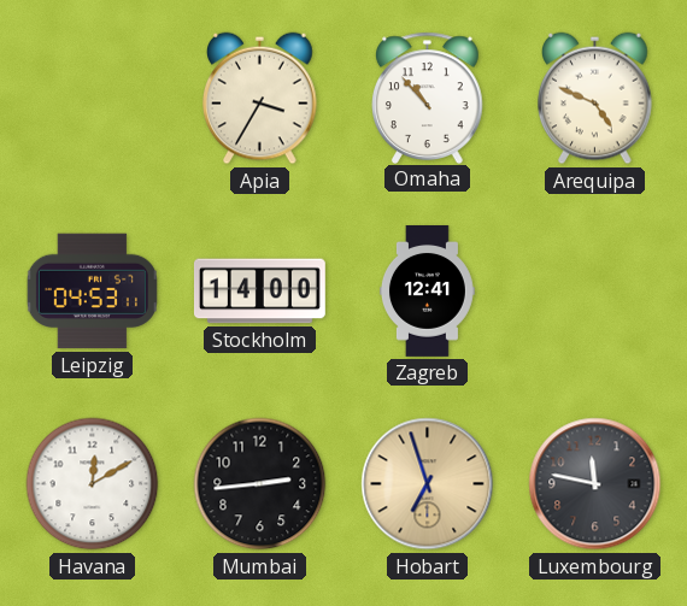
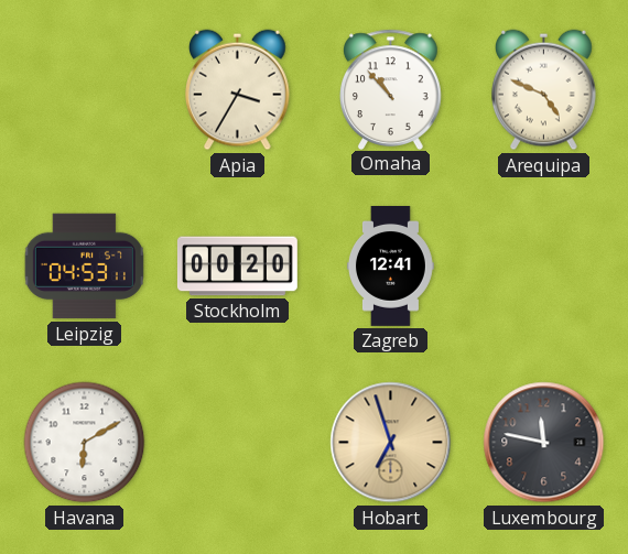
Stockholm: 14:00 -> 00:20
Havana: 12:10 -> 6:10
Mumbai: 2:44 -> none
